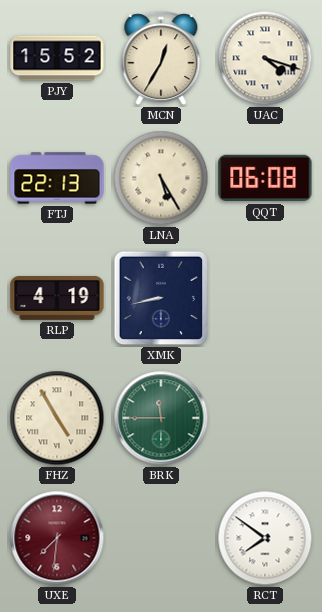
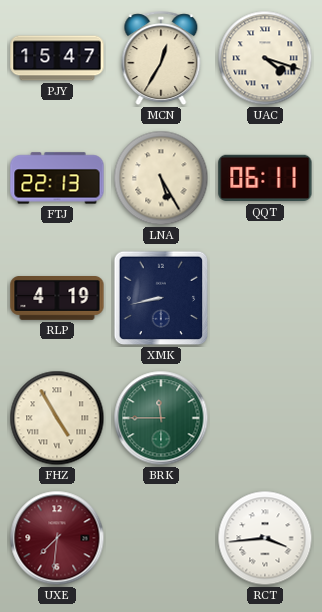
PJY: 15:52 -> 15:47
QQT: 06:08 -> 06:11
RCT: 7:51 -> 3:44
